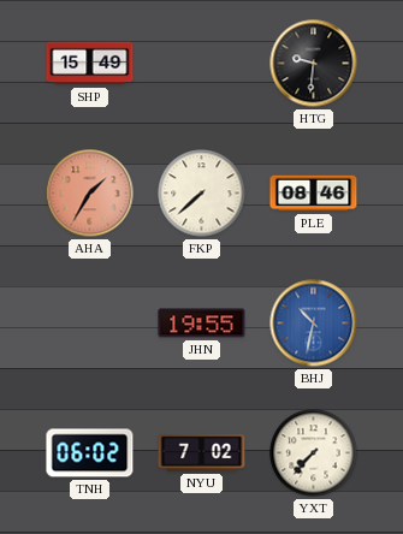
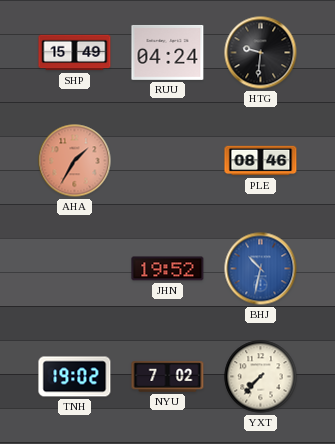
RUU: none -> 04:24
FKP: 7:38 -> none
JHN: 19:55 -> 19:52
TNH: 06:02 -> 19:02
